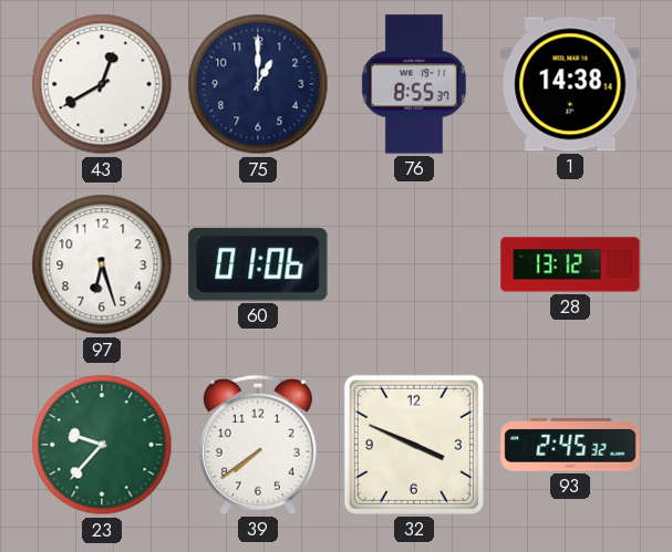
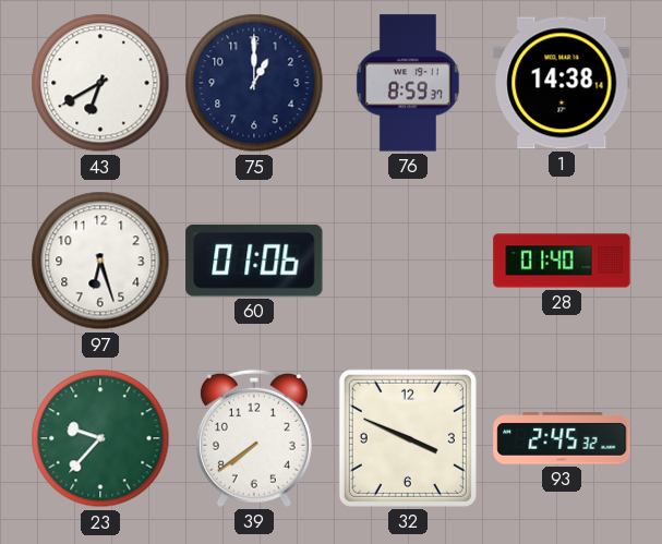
43: 12:40 -> 6:40
76: 8:55 -> 8:59
28: 13:12 -> 01:40
